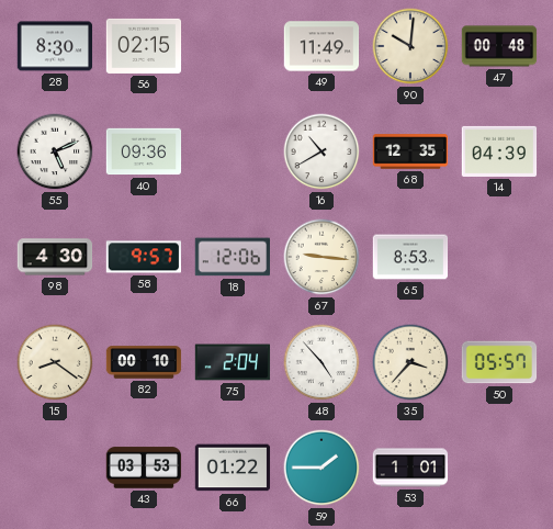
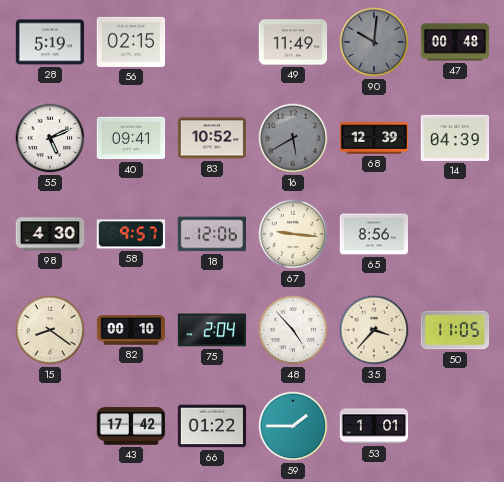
28: 8:30 -> 5:19
90 dial: cream -> grey
40: 09:36 -> 09:41
83: none -> 10:52
16: 10:40 -> 5:40
16 dial: white -> grey
68: 12:35 -> 12:39
65: 8:53 -> 8:56
50: 05:57 -> 11:05
43: 03:53 -> 17:42
